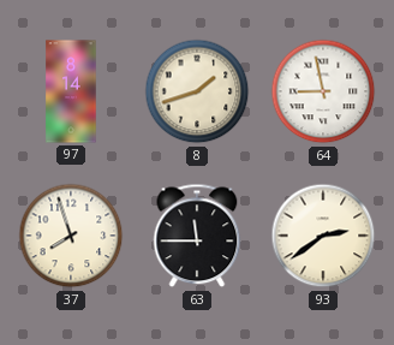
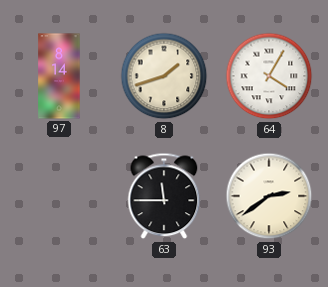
64: 8:58 -> 4:05
37: 7:57 -> none
